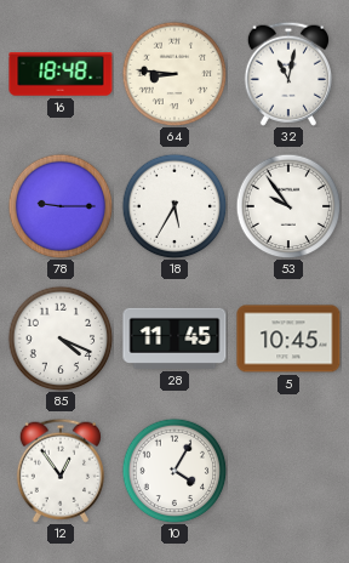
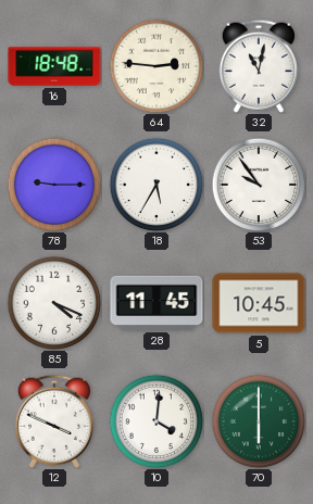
64: 8:46 -> 2:46
12: 12:54 -> 3:49
10: 4:05 -> 4:01
70: none -> 6:00
